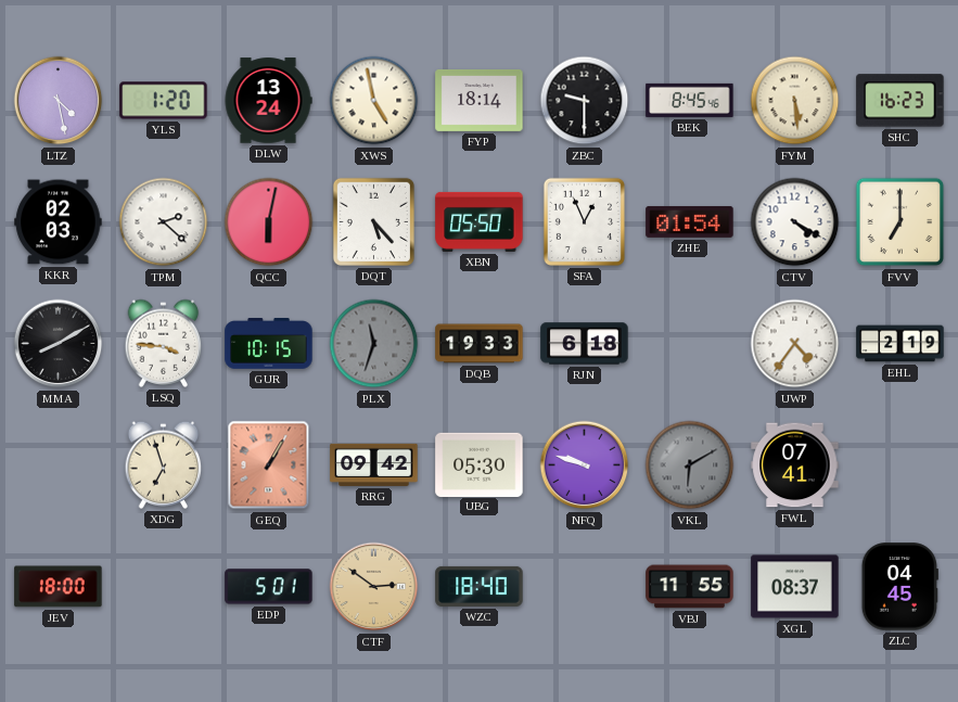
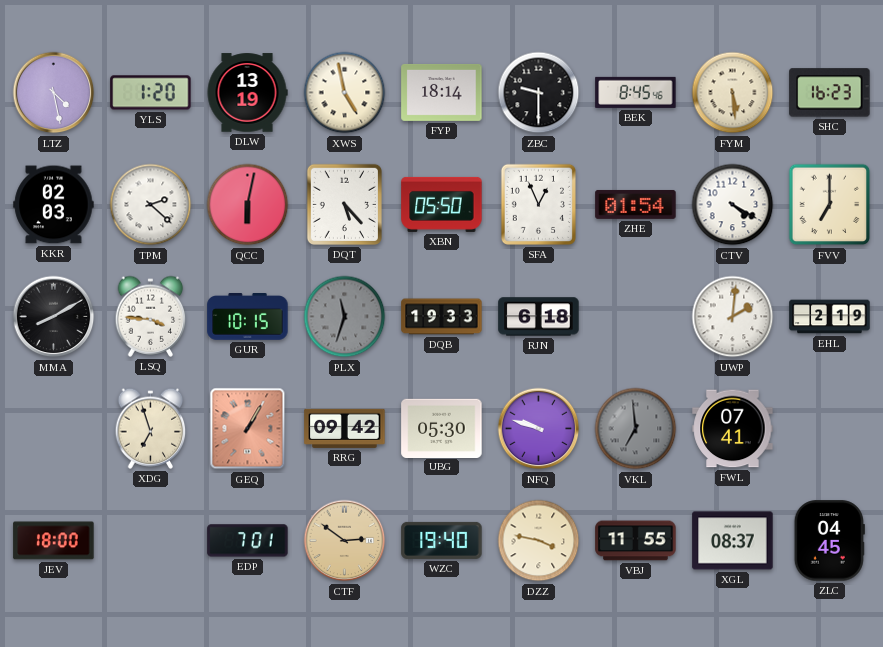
DLW: 13:24 -> 13:19
UWP: 4:36 -> 2:01
VKL: 6:10 -> 6:59
EDP: 5:01 -> 7:01
WZC: 18:40 -> 19:40
DZZ: none -> 3:47
